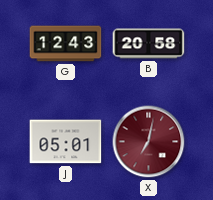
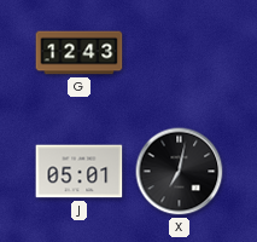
B: 20:58 -> none
X dial: burgundy -> black
